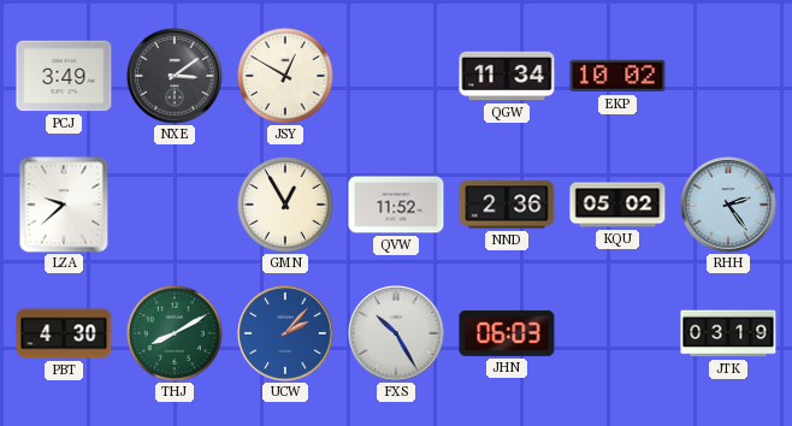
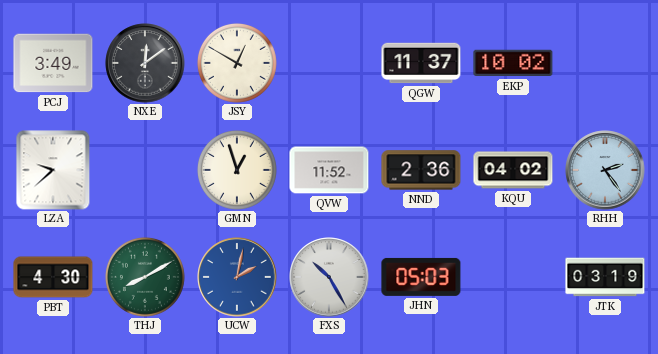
NXE: 3:09 -> 12:09
QGW: 11:34 -> 11:37
GMN: 12:55 -> 12:57
KQU: 05:02 -> 04:02
UCW: 2:07 -> 2:02
JHN: 06:03 -> 05:03
